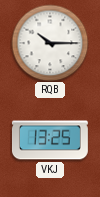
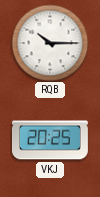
VKJ: 13:25 -> 20:25
